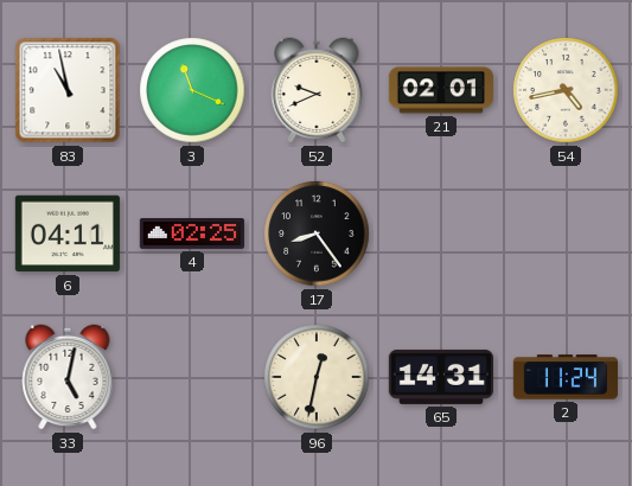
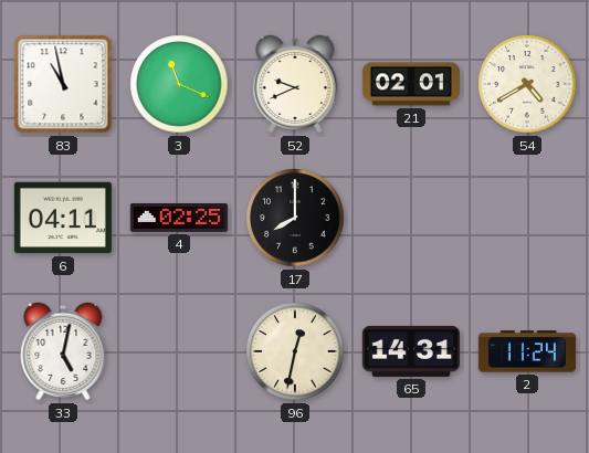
54: 4:43 -> 4:40
17: 8:24 -> 8:00
